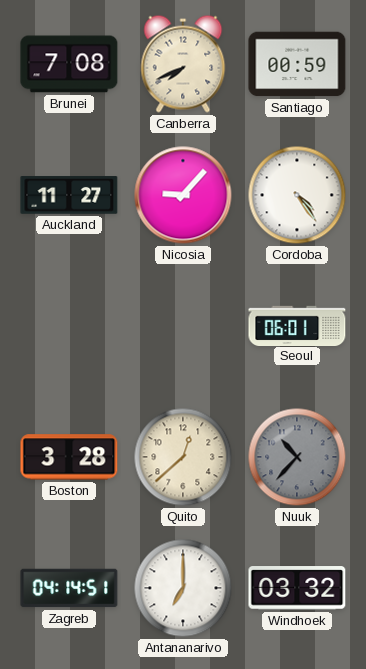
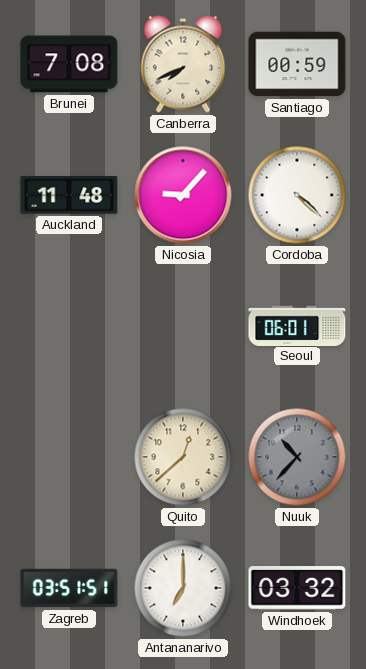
Auckland: 11:27 -> 11:48
Cordoba: 4:24 -> 4:22
Boston: 3:28 -> none
Zagreb: 04:14 -> 03:51
